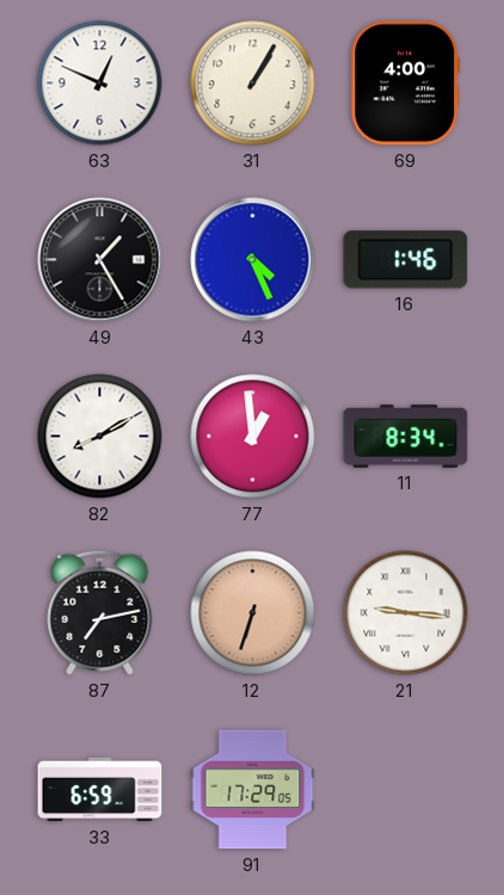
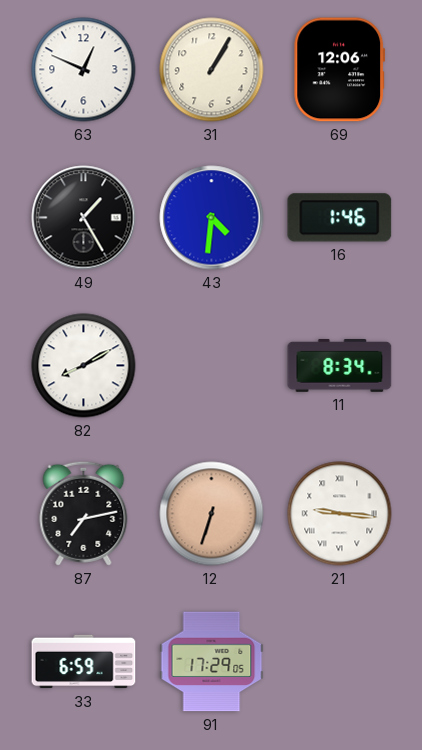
69: 4:00 -> 12:06
43: 4:26 -> 4:31
77: 12:59 -> none
